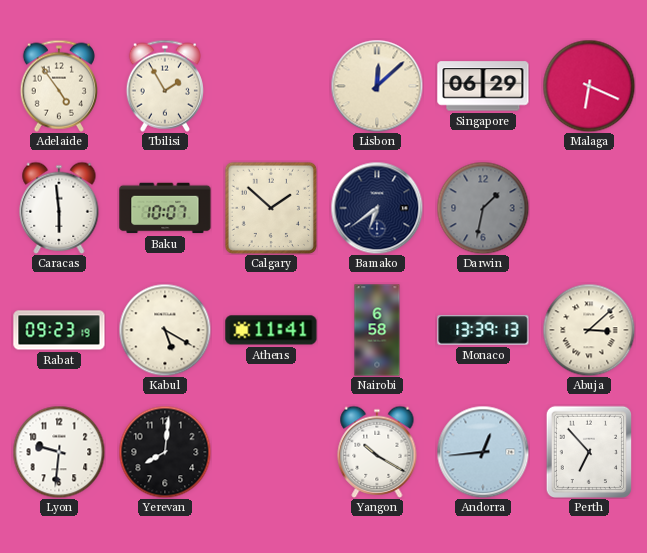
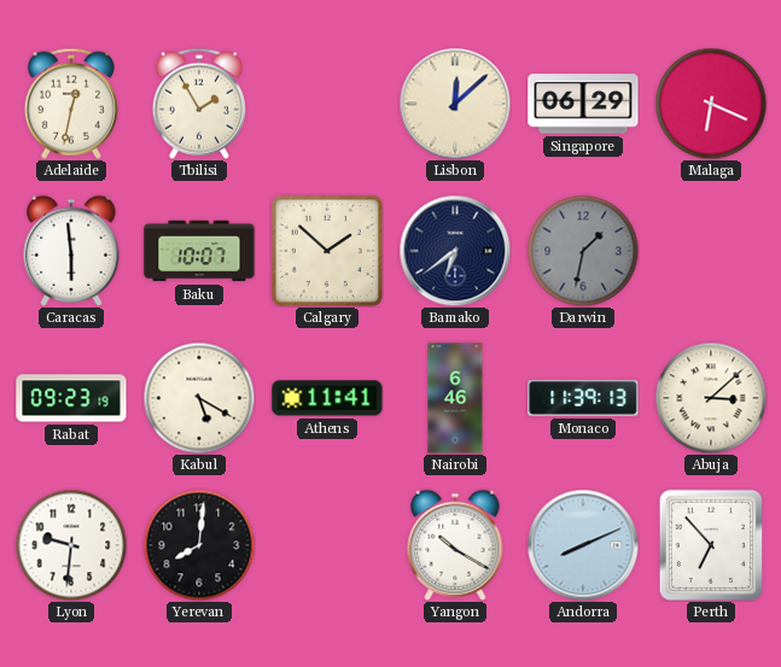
Adelaide: 4:54 -> 12:32
Nairobi: 6:58 -> 6:46
Monaco: 13:39 -> 11:39
Andorra: 12:44 -> 8:11
